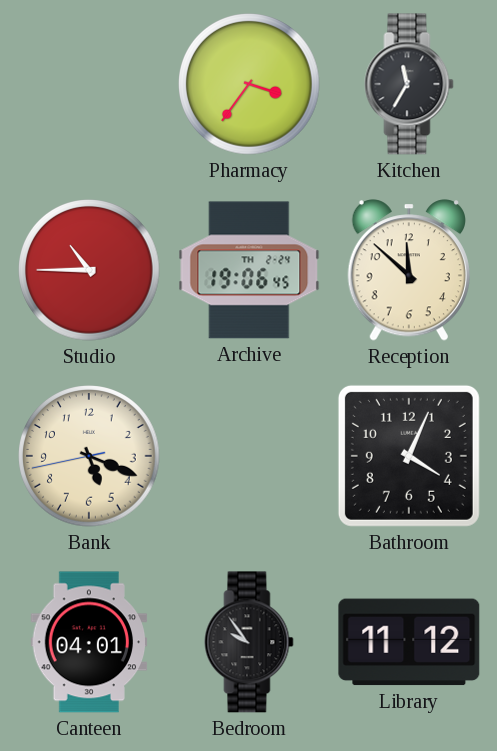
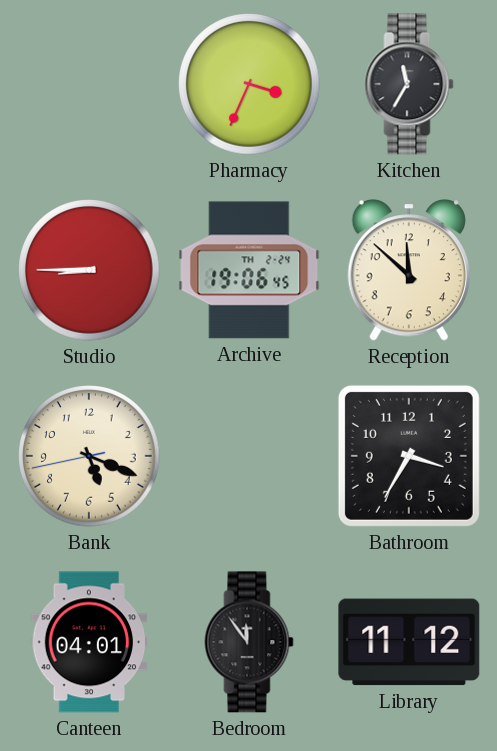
Pharmacy: 3:36 -> 3:34
Studio: 10:45 -> 8:45
Bathroom: 4:04 -> 3:35
Bedroom: 9:54 -> 11:54
